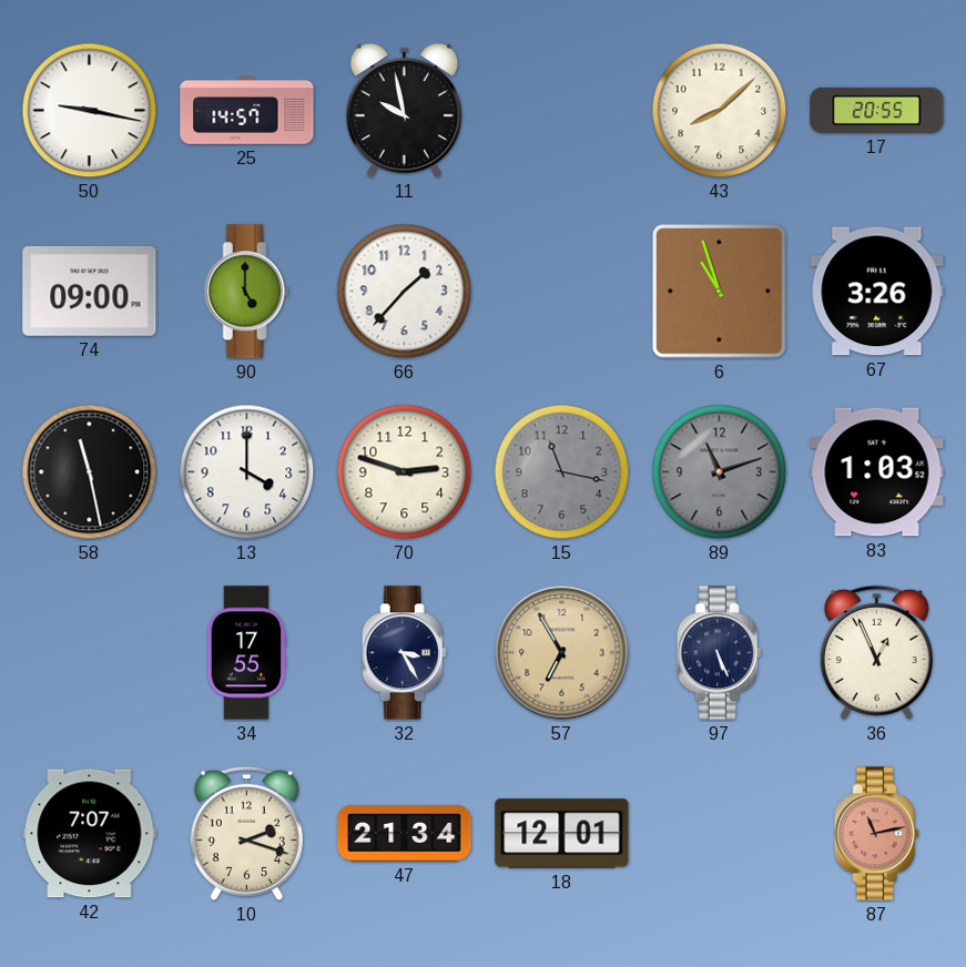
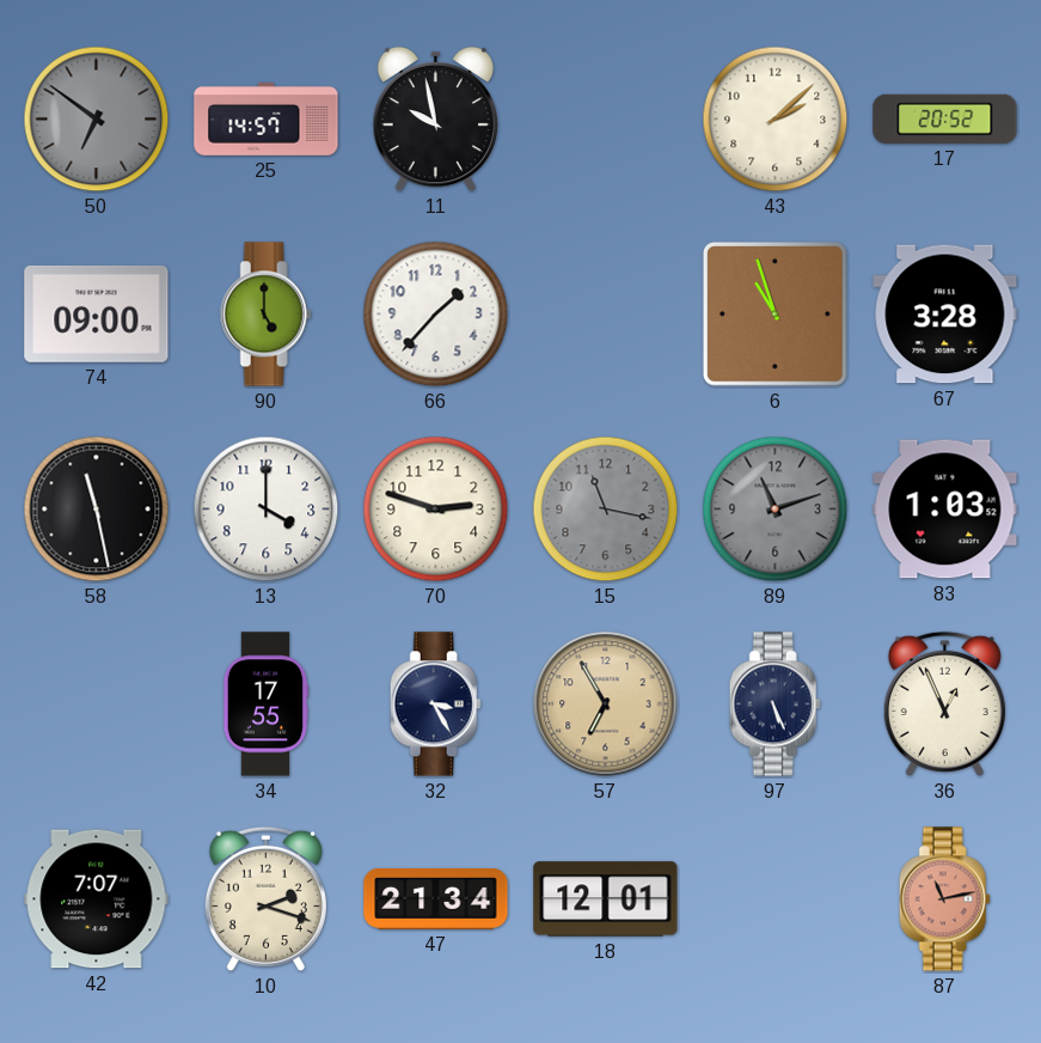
50: 9:17 -> 6:51
50 dial: white -> grey
43: 8:08 -> 2:08
17: 20:55 -> 20:52
67: 3:26 -> 3:28
